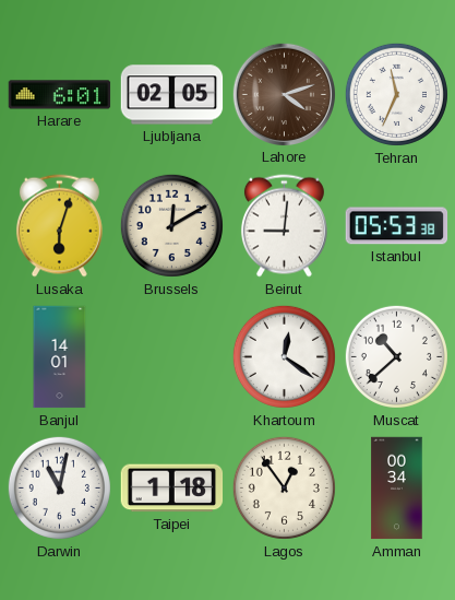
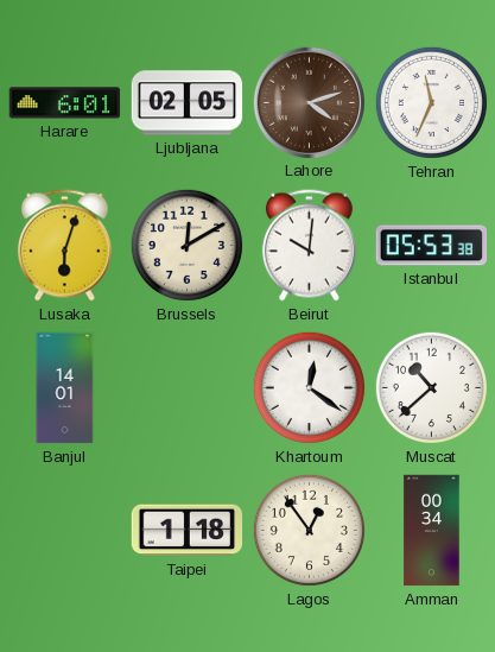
Beirut: 9:01 -> 10:01
Darwin: 11:02 -> none
